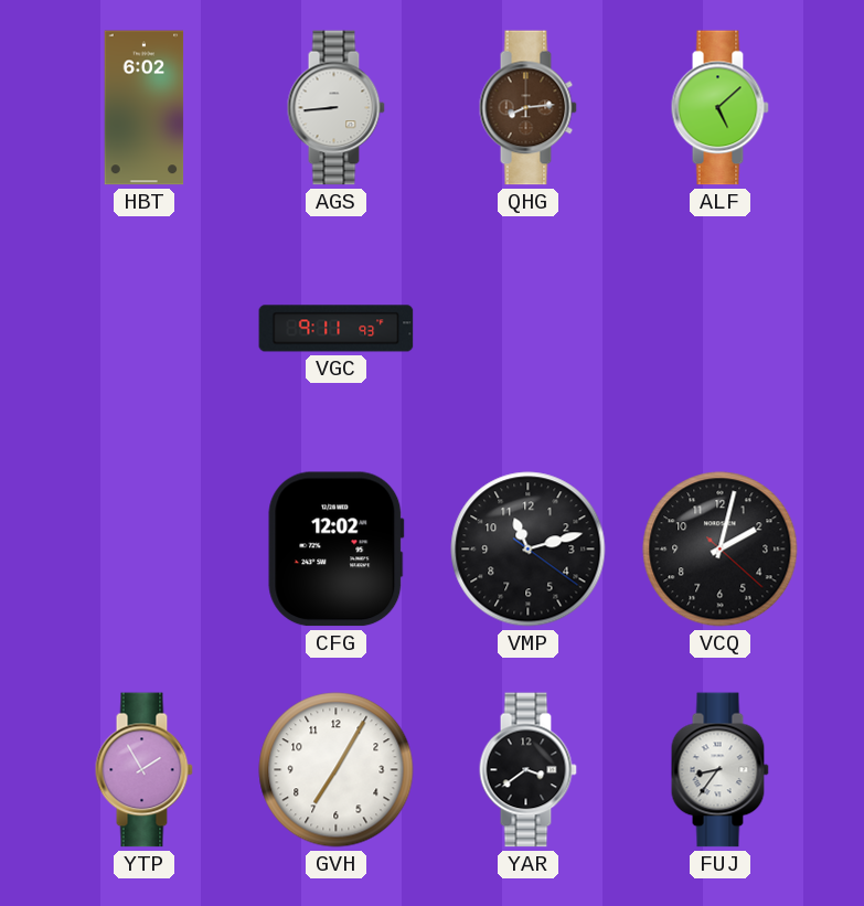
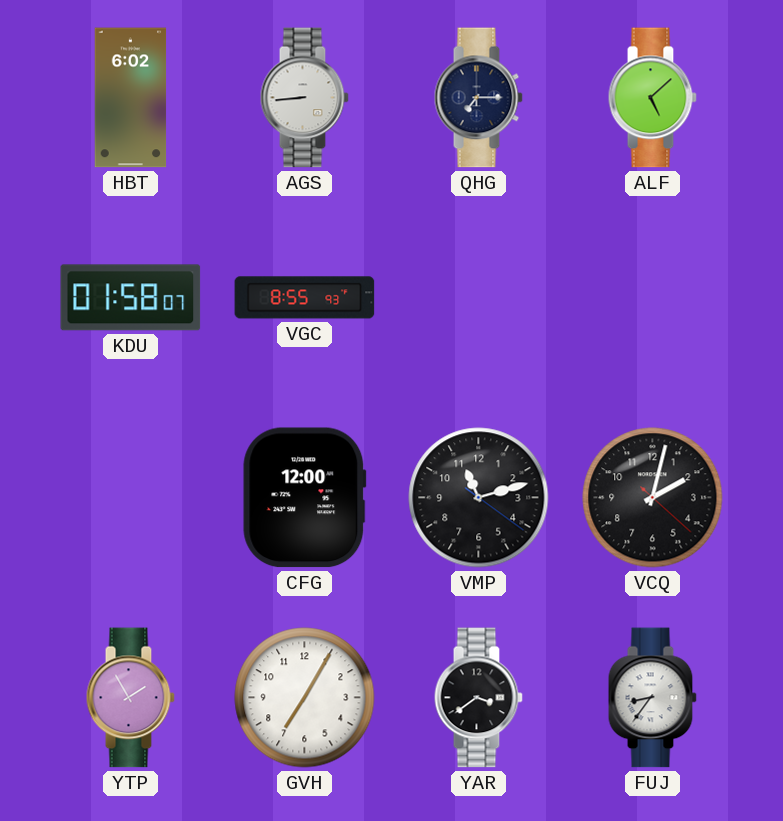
QHG: 8:14 -> 7:15
QHG dial: brown -> navy
KDU: none -> 01:58
VGC: 9:11 -> 8:55
CFG: 12:02 -> 12:00
